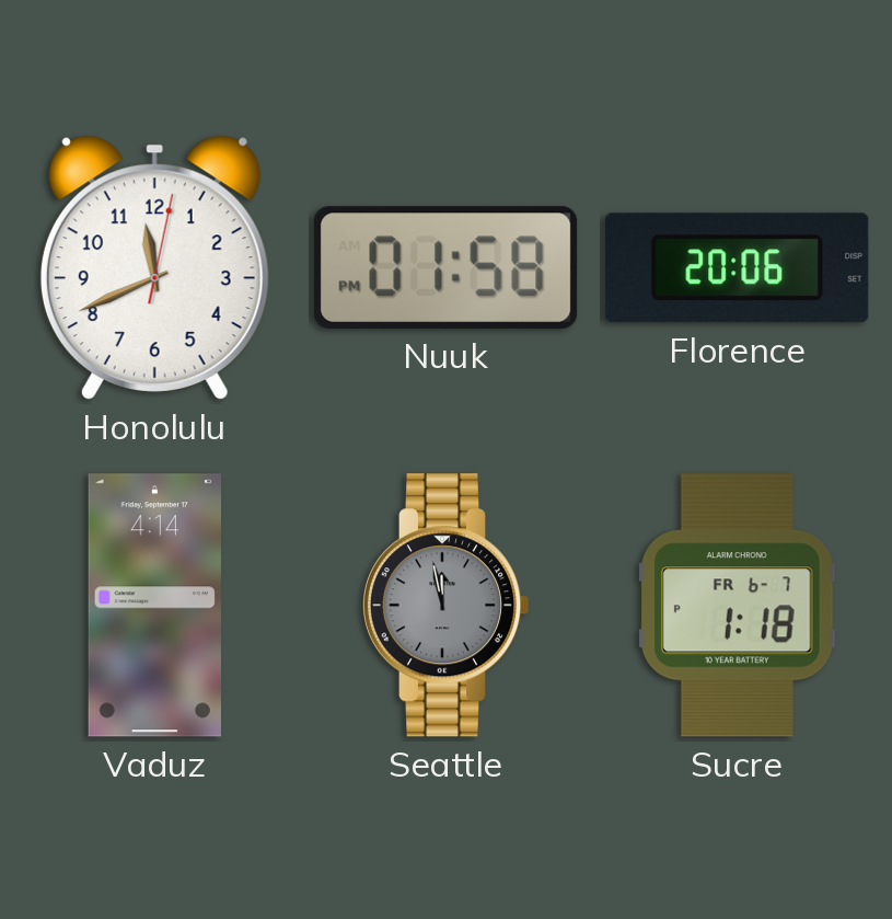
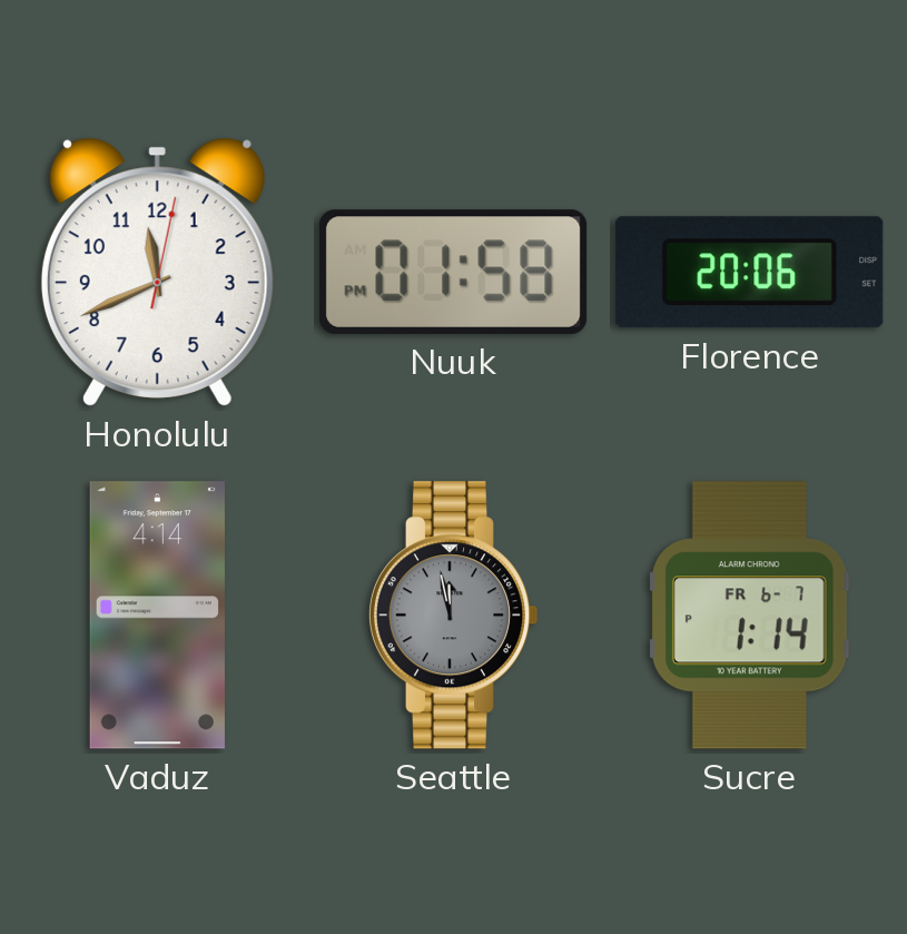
Sucre: 1:18 -> 1:14
